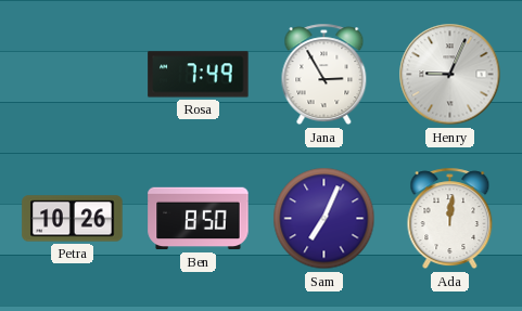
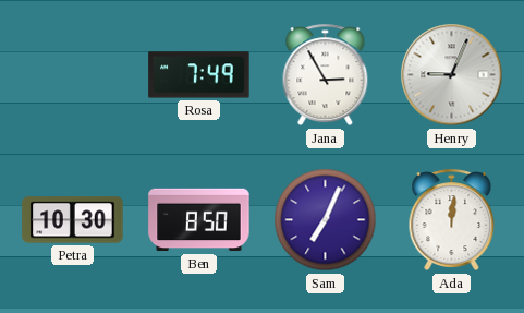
Petra: 10:26 -> 10:30
